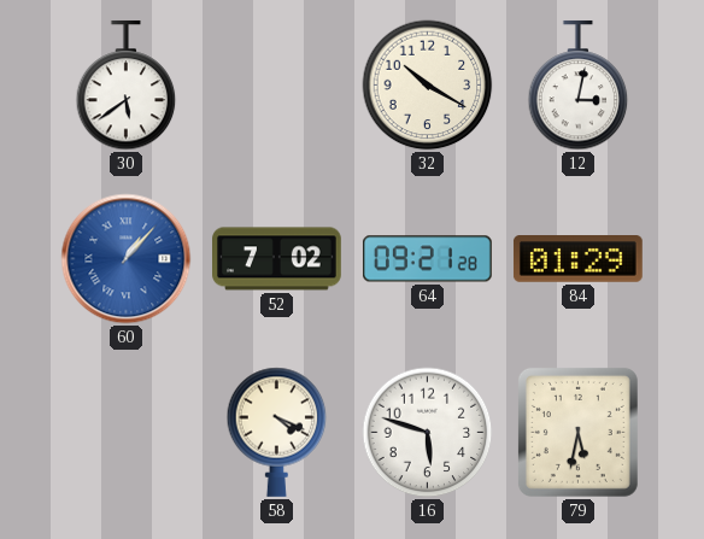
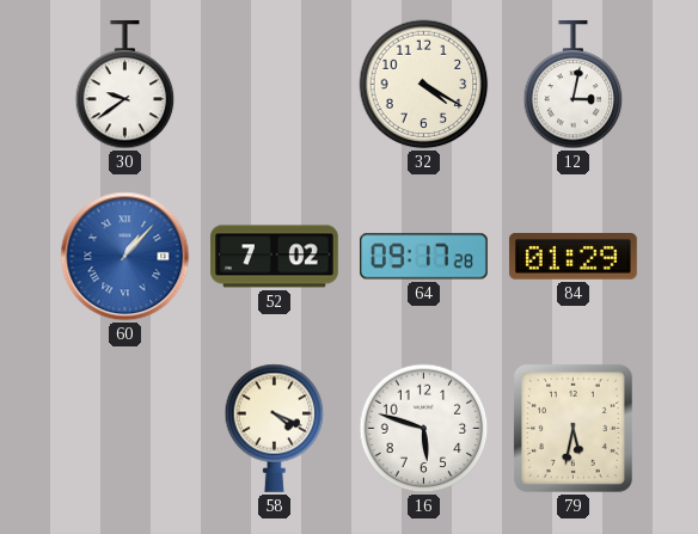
30: 5:39 -> 9:39
32: 10:20 -> 4:20
64: 09:21 -> 09:17
